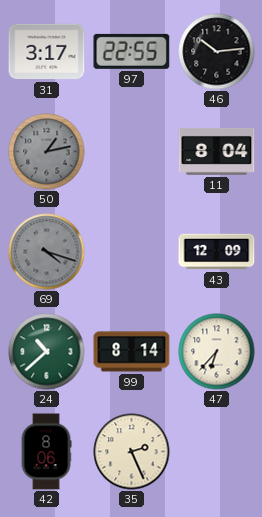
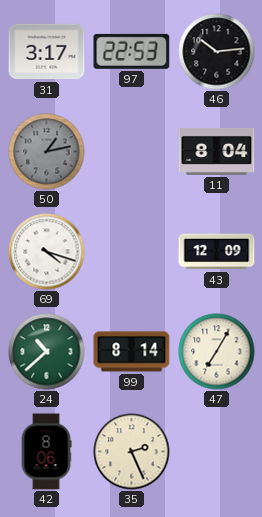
97: 22:55 -> 22:53
69 dial: grey -> white
47: 6:37 -> 7:05
